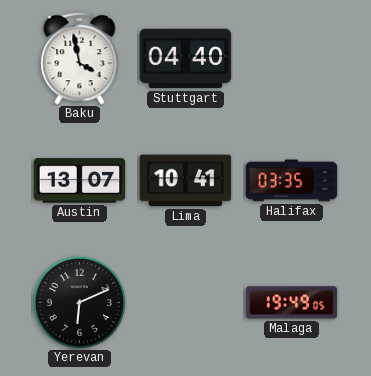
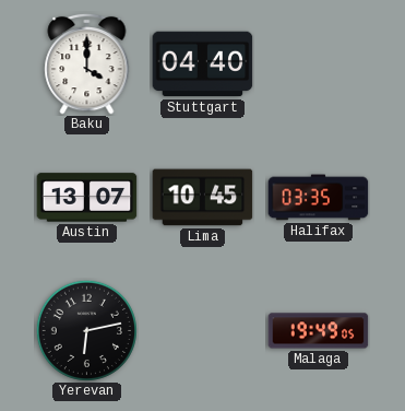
Baku: 3:58 -> 4:00
Lima: 10:41 -> 10:45
Yerevan: 6:11 -> 6:13
